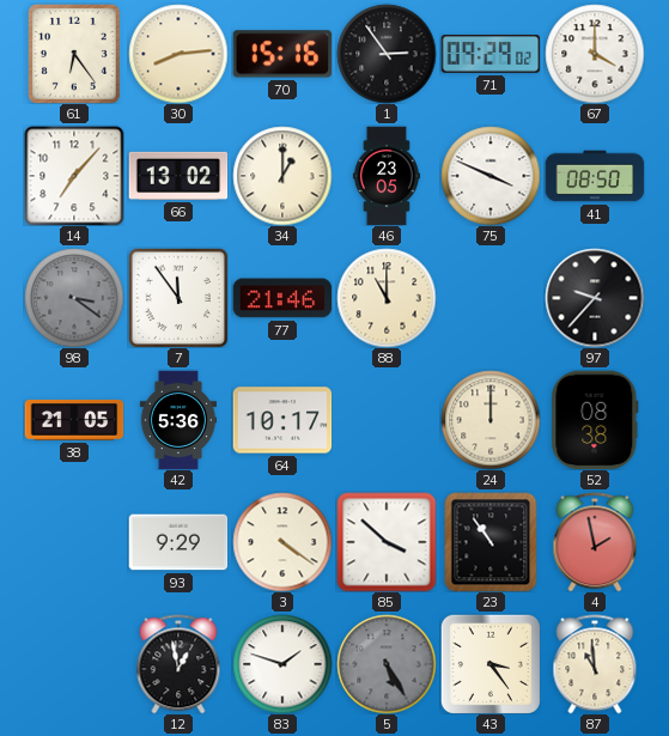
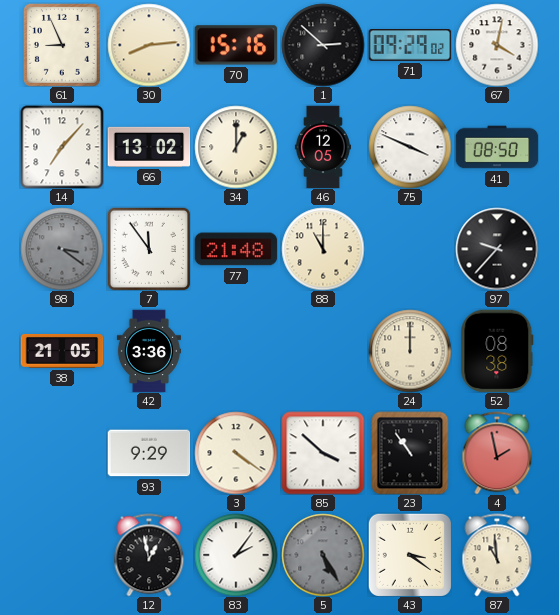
61: 6:24 -> 8:56
1: 2:54 -> 2:52
67: 4:00 -> 4:02
46: 23:05 -> 12:05
77: 21:46 -> 21:48
42: 5:36 -> 3:36
64: 10:17 -> none
83: 1:48 -> 2:06
43: 3:24 -> 3:21
